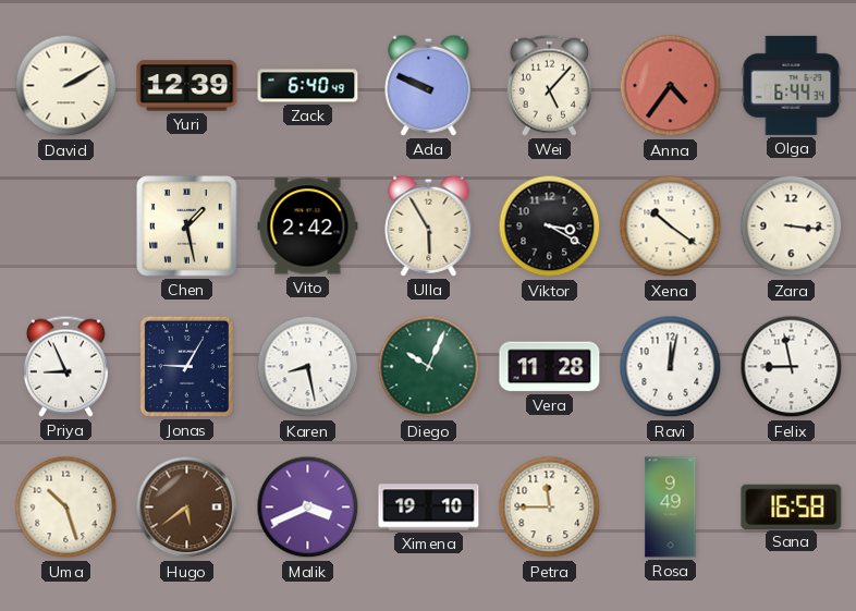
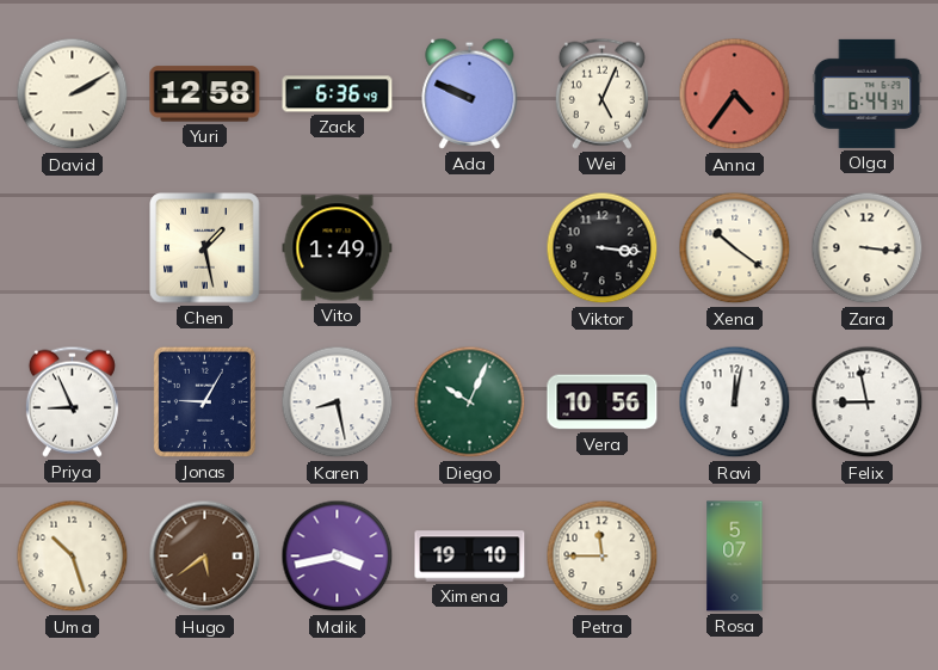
Yuri: 12:39 -> 12:58
Zack: 6:40 -> 6:36
Wei: 5:07 -> 5:04
Vito: 2:42 -> 1:49
Ulla: 5:55 -> none
Viktor: 3:20 -> 3:16
Vera: 11:28 -> 10:56
Malik: 3:41 -> 3:43
Rosa: 9:49 -> 5:07
Sana: 16:58 -> none
